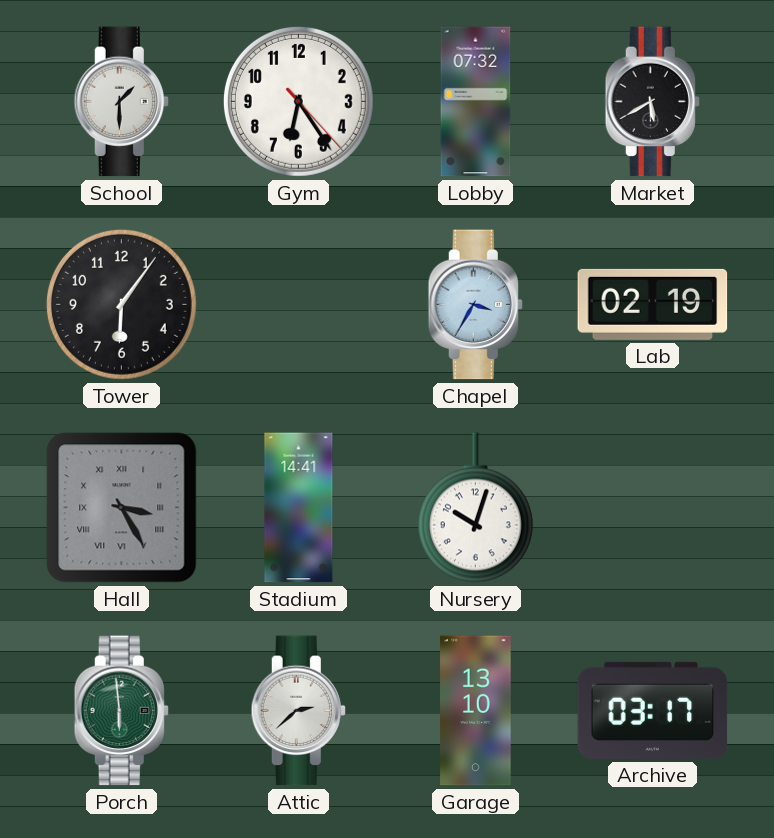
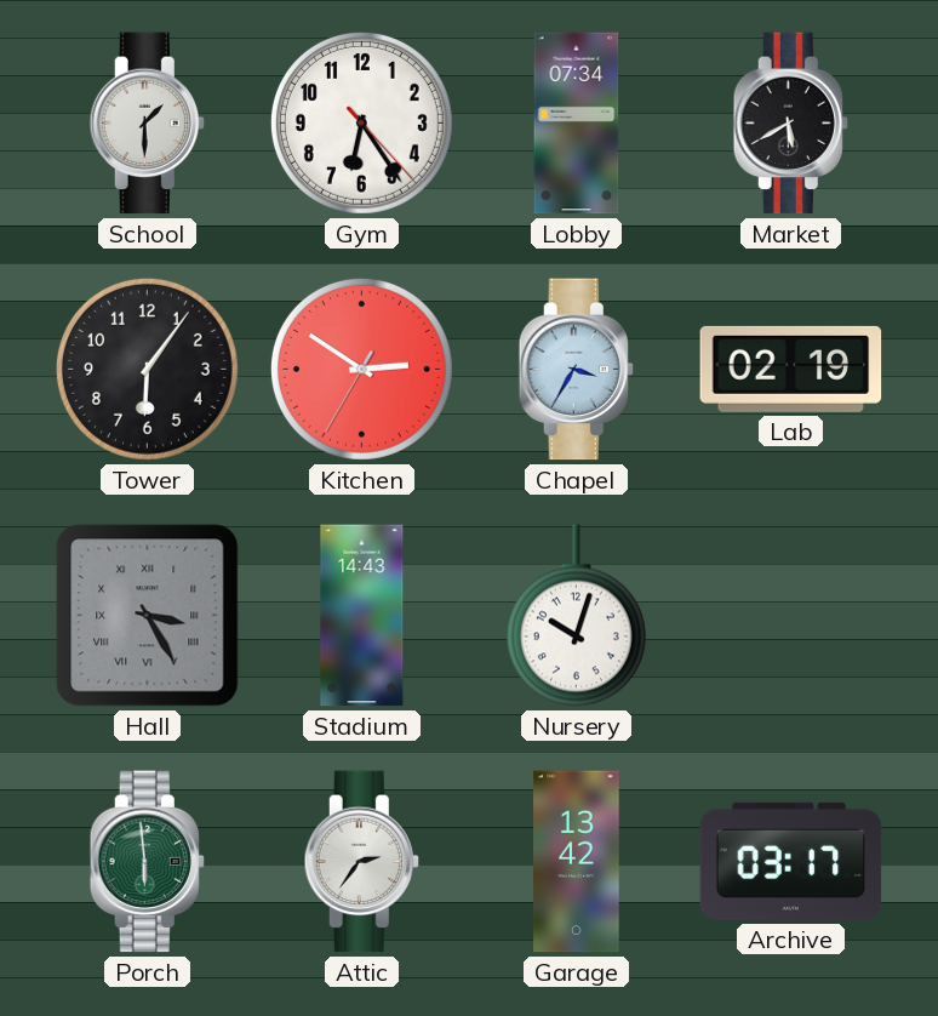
Lobby: 07:32 -> 07:34
Kitchen: none -> 2:50
Stadium: 14:41 -> 14:43
Attic: 2:38 -> 2:36
Garage: 13:10 -> 13:42
